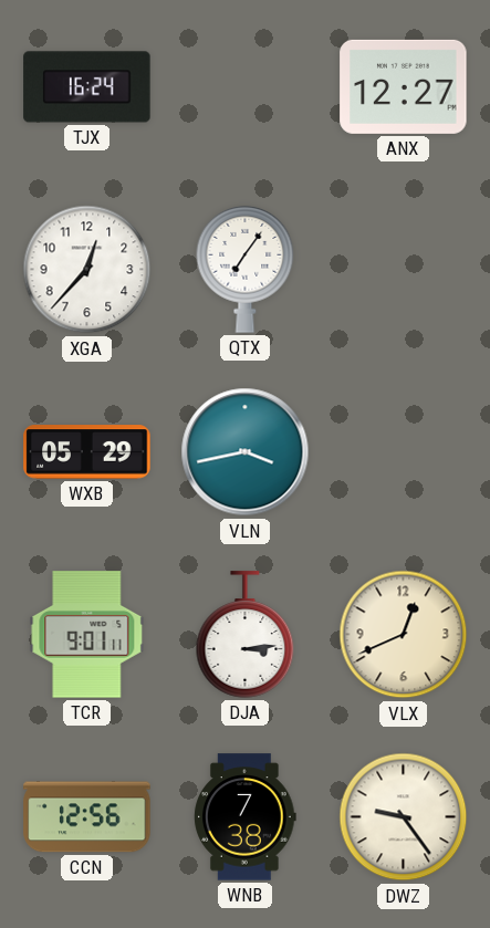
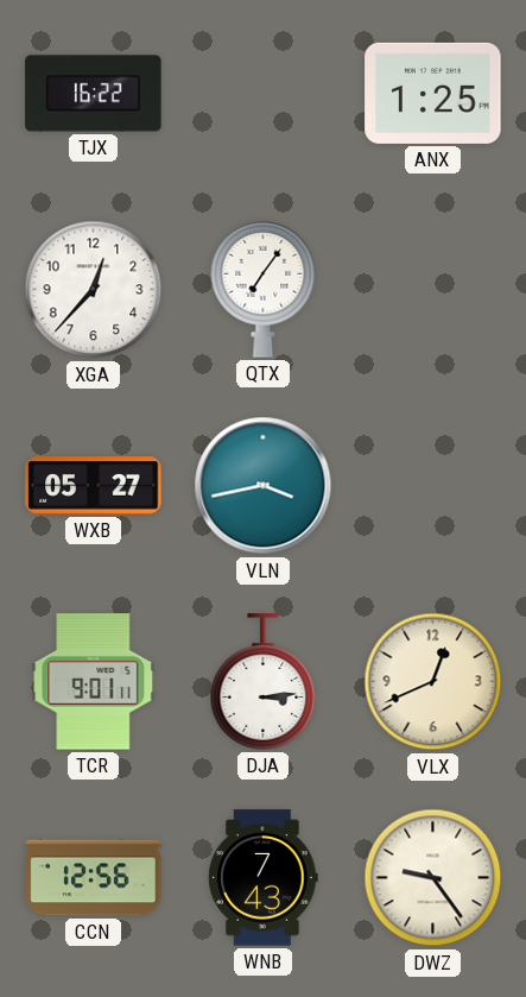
TJX: 16:24 -> 16:22
ANX: 12:27 -> 1:25
WXB: 05:29 -> 05:27
WNB: 7:38 -> 7:43
